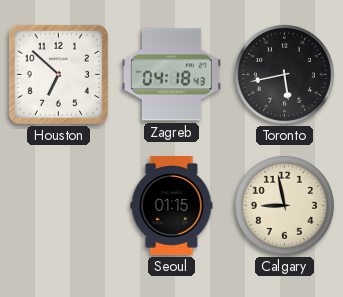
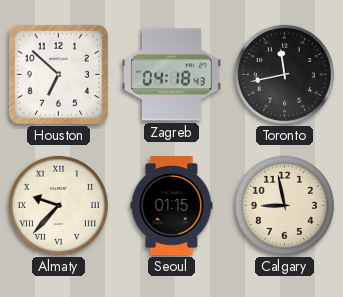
Toronto: 5:43 -> 11:43
Almaty: none -> 9:37
